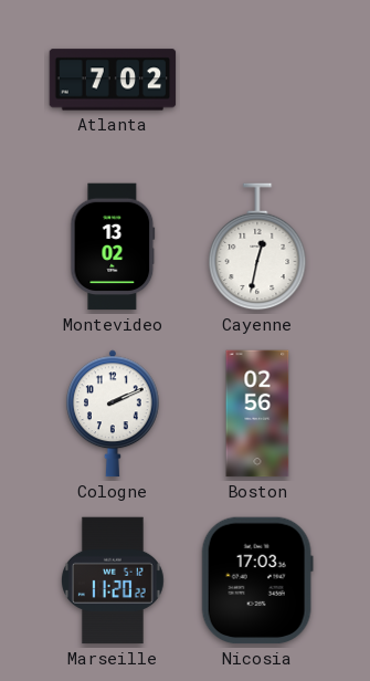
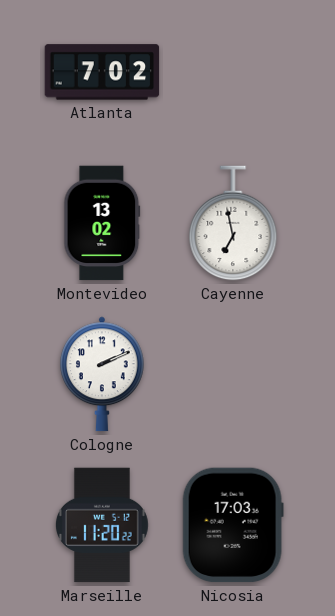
Cayenne: 12:32 -> 6:58
Boston: 02:56 -> none
